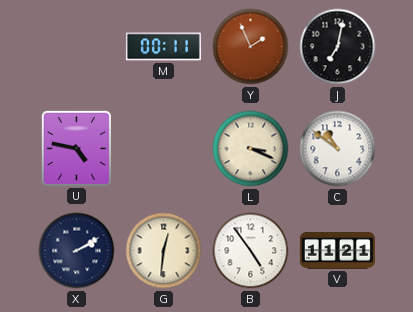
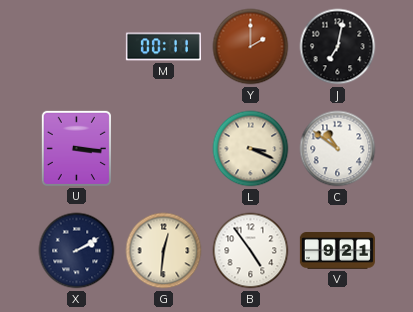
Y: 1:56 -> 2:00
U: 4:47 -> 3:16
V: 11:21 -> 9:21
